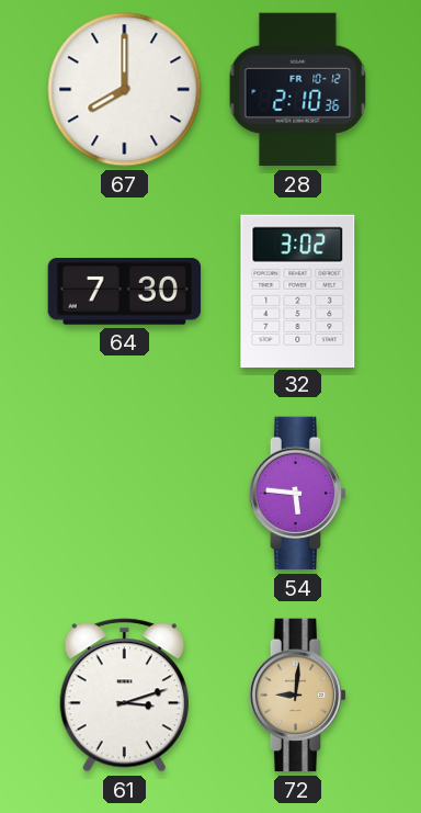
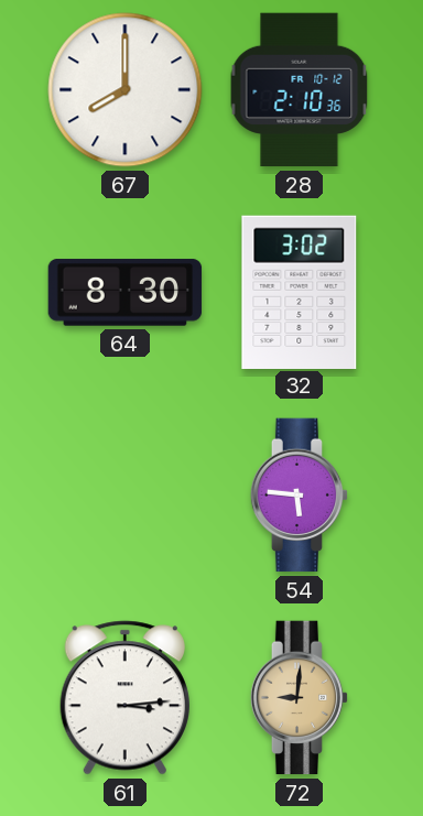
64: 7:30 -> 8:30
61: 3:12 -> 3:14
